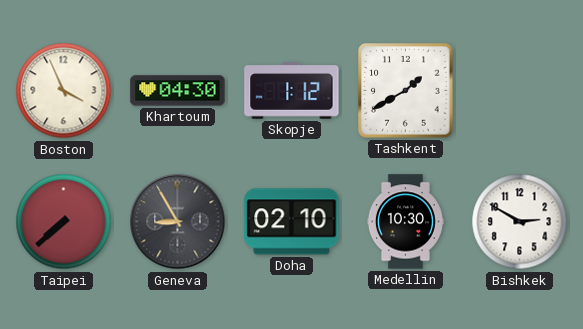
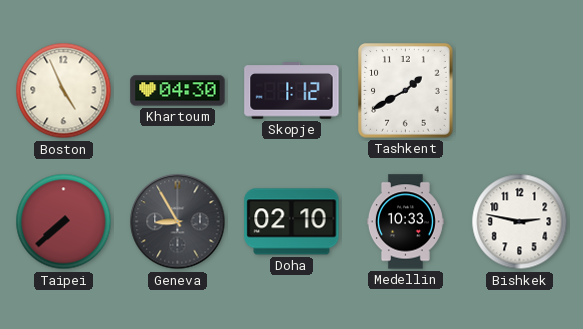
Boston: 3:56 -> 4:56
Medellin: 10:30 -> 10:33
Bishkek: 2:50 -> 2:47
